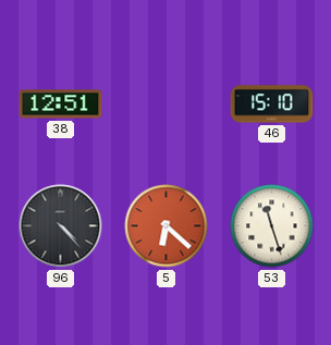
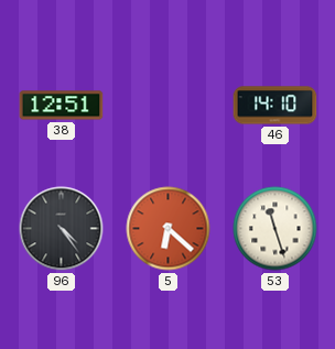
46: 15:10 -> 14:10
96: 4:23 -> 4:24
